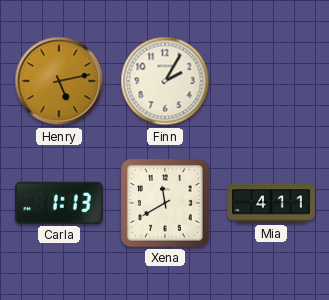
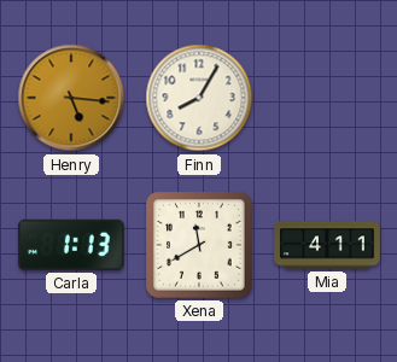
Henry: 5:13 -> 5:16
Finn: 2:05 -> 8:05
